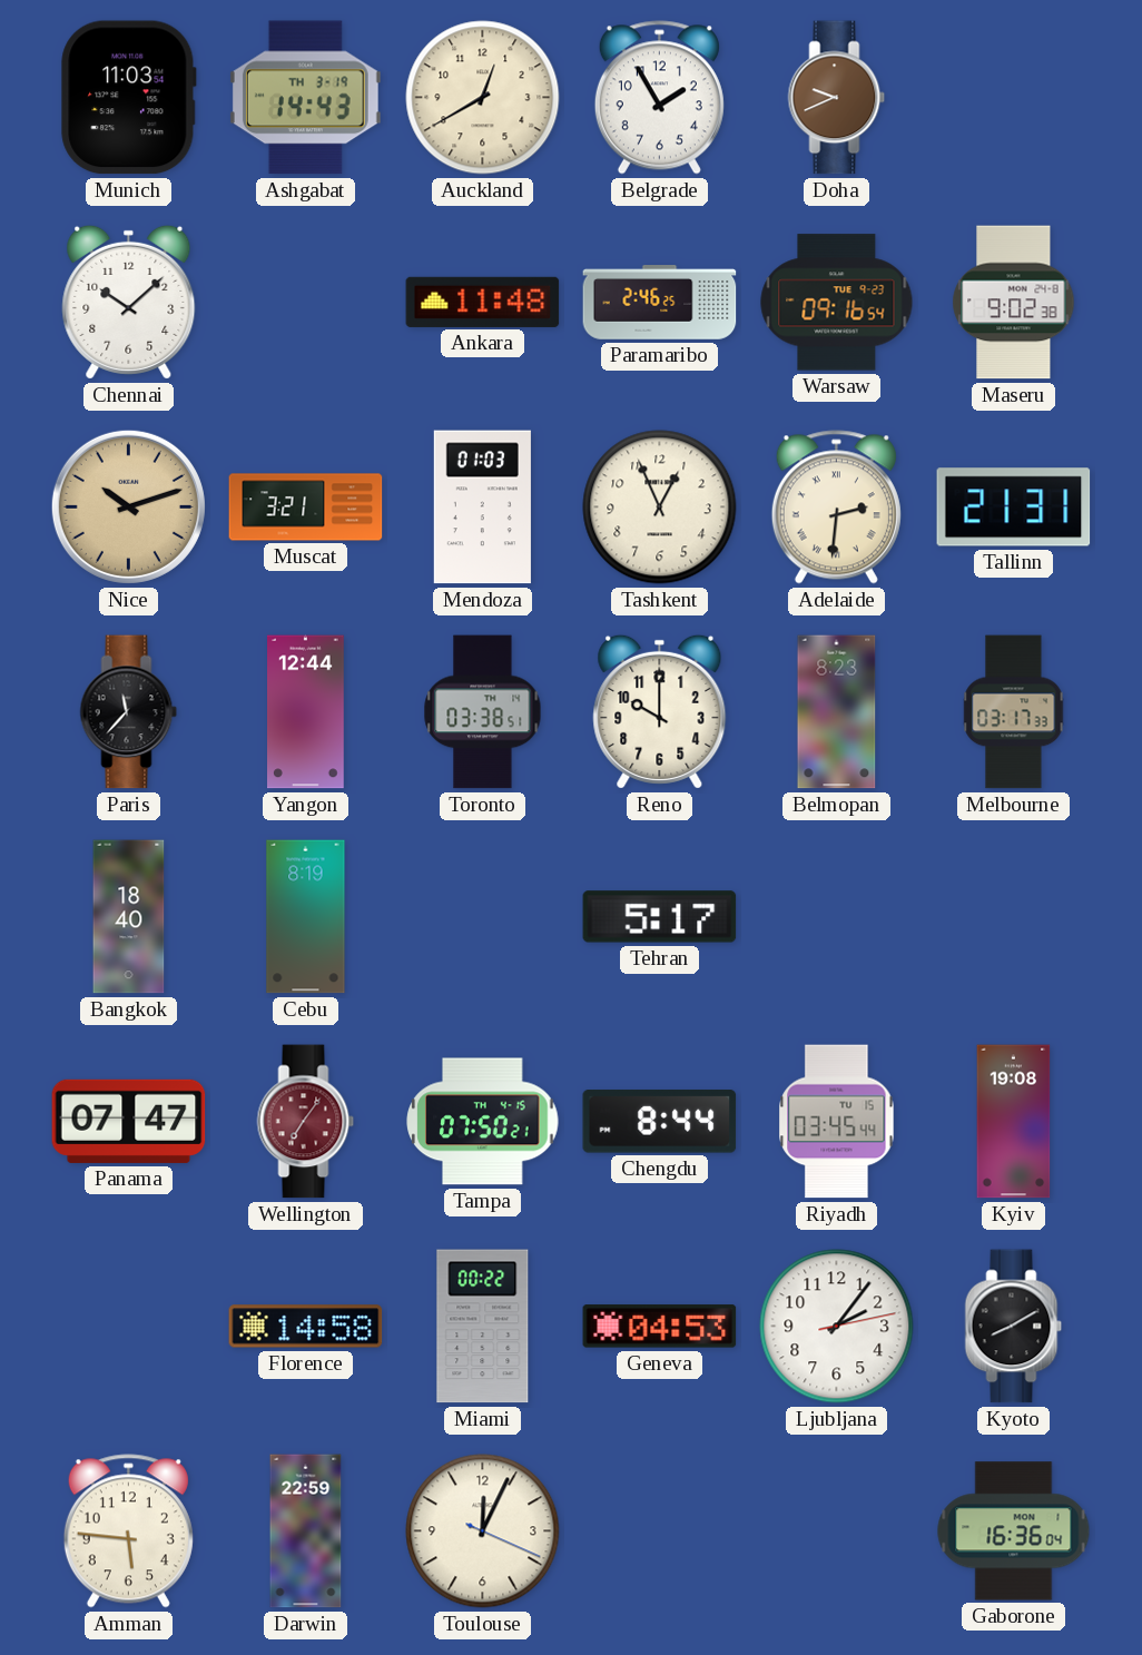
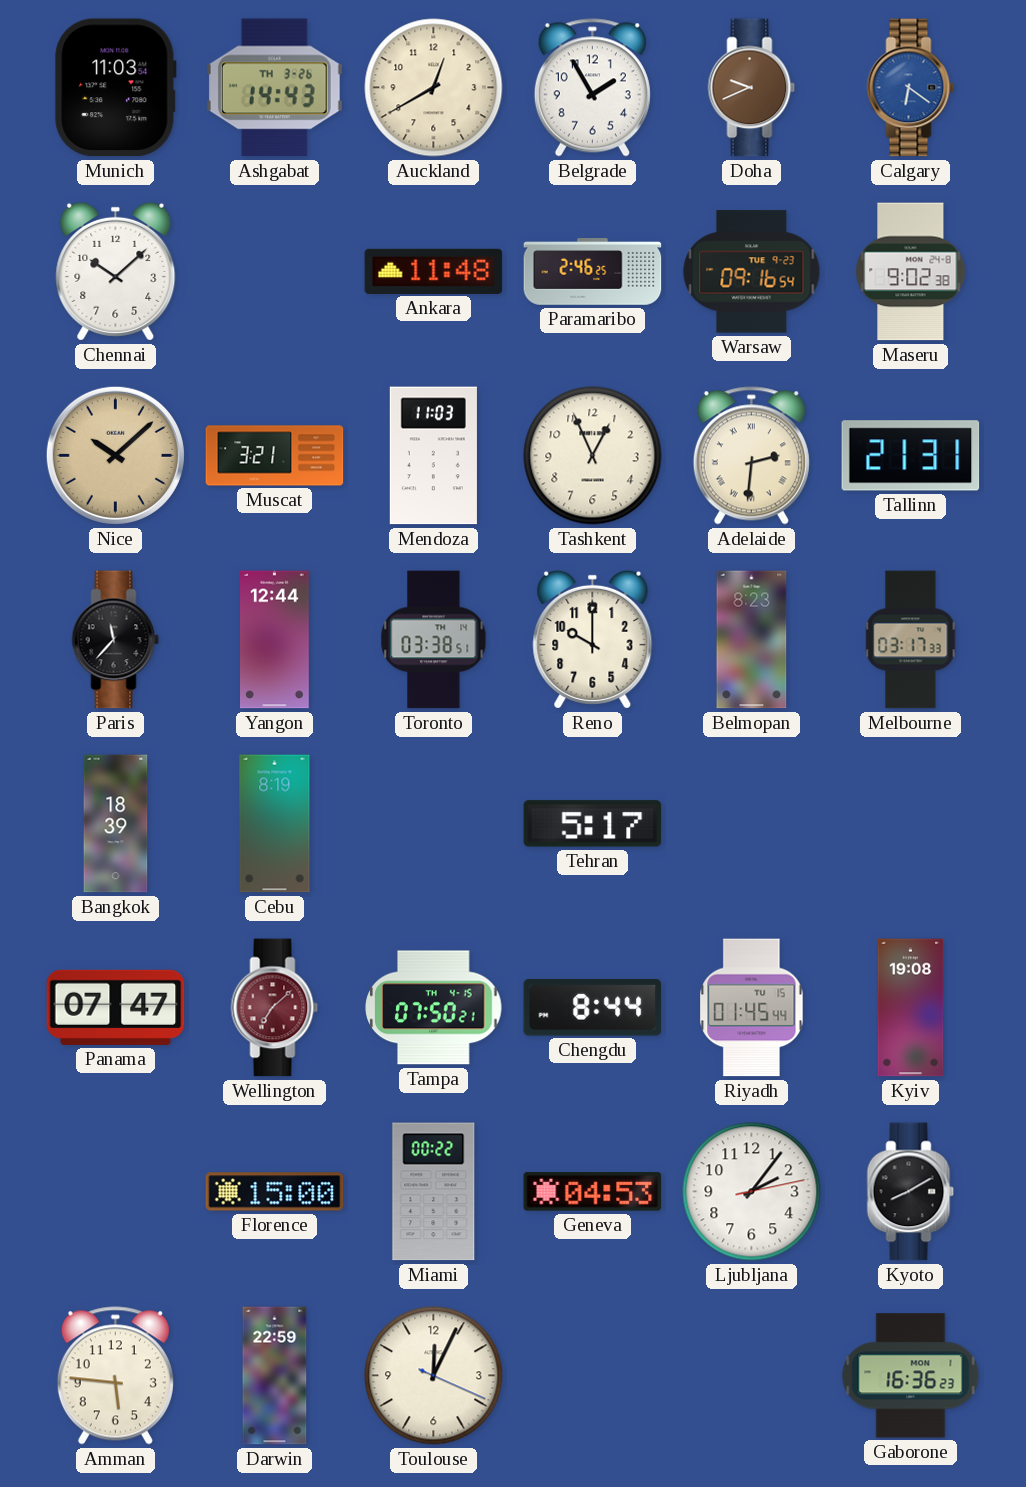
Ashgabat date: TH 3-19 -> TH 3-26
Calgary: none -> 6:21
Nice: 10:12 -> 10:08
Mendoza: 01:03 -> 11:03
Bangkok: 18:40 -> 18:39
Wellington: 7:06 -> 7:08
Riyadh: 03:45 -> 01:45
Florence: 14:58 -> 15:00
Gaborone: 16:36:04 -> 16:36:23
